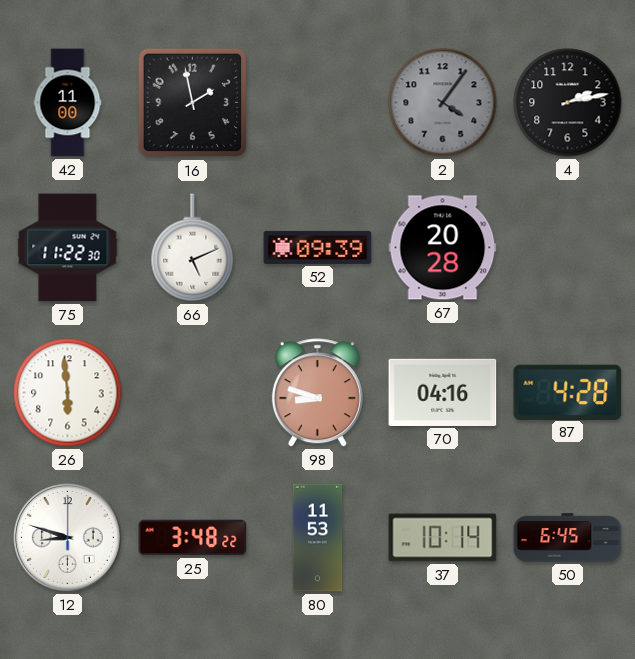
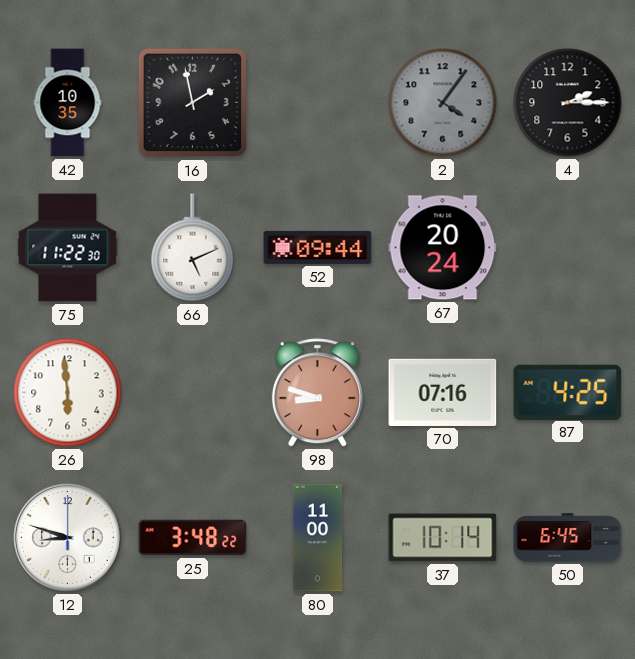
42: 11:00 -> 10:35
4: 2:13 -> 2:15
52: 09:39 -> 09:44
67: 20:28 -> 20:24
70: 04:16 -> 07:16
87: 4:28 -> 4:25
80: 11:53 -> 11:00
